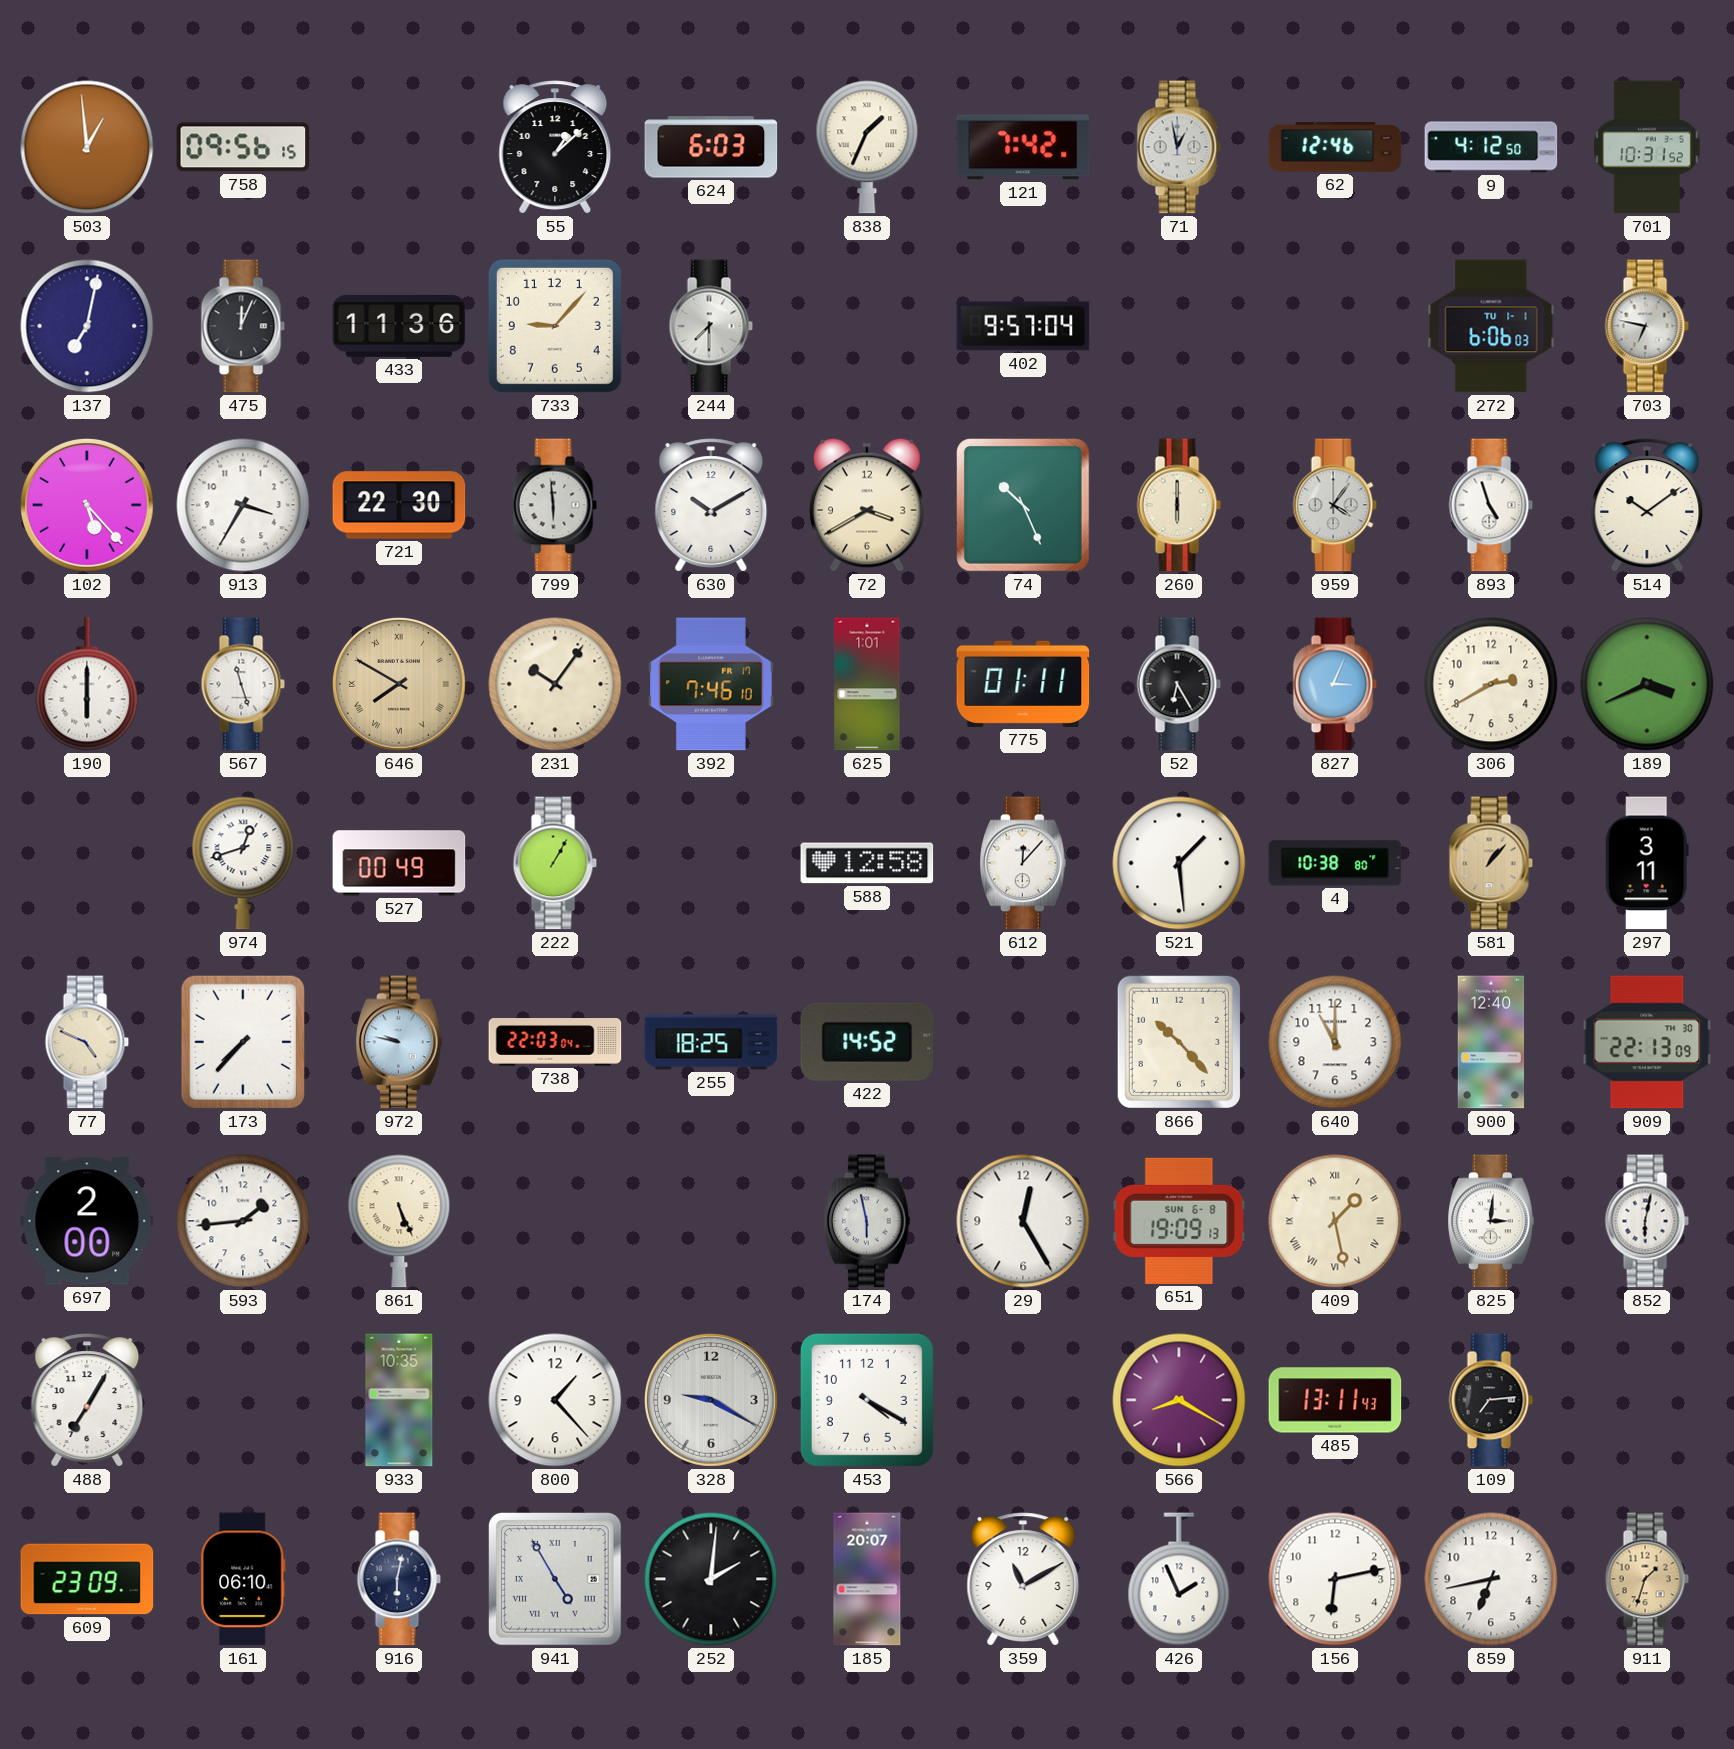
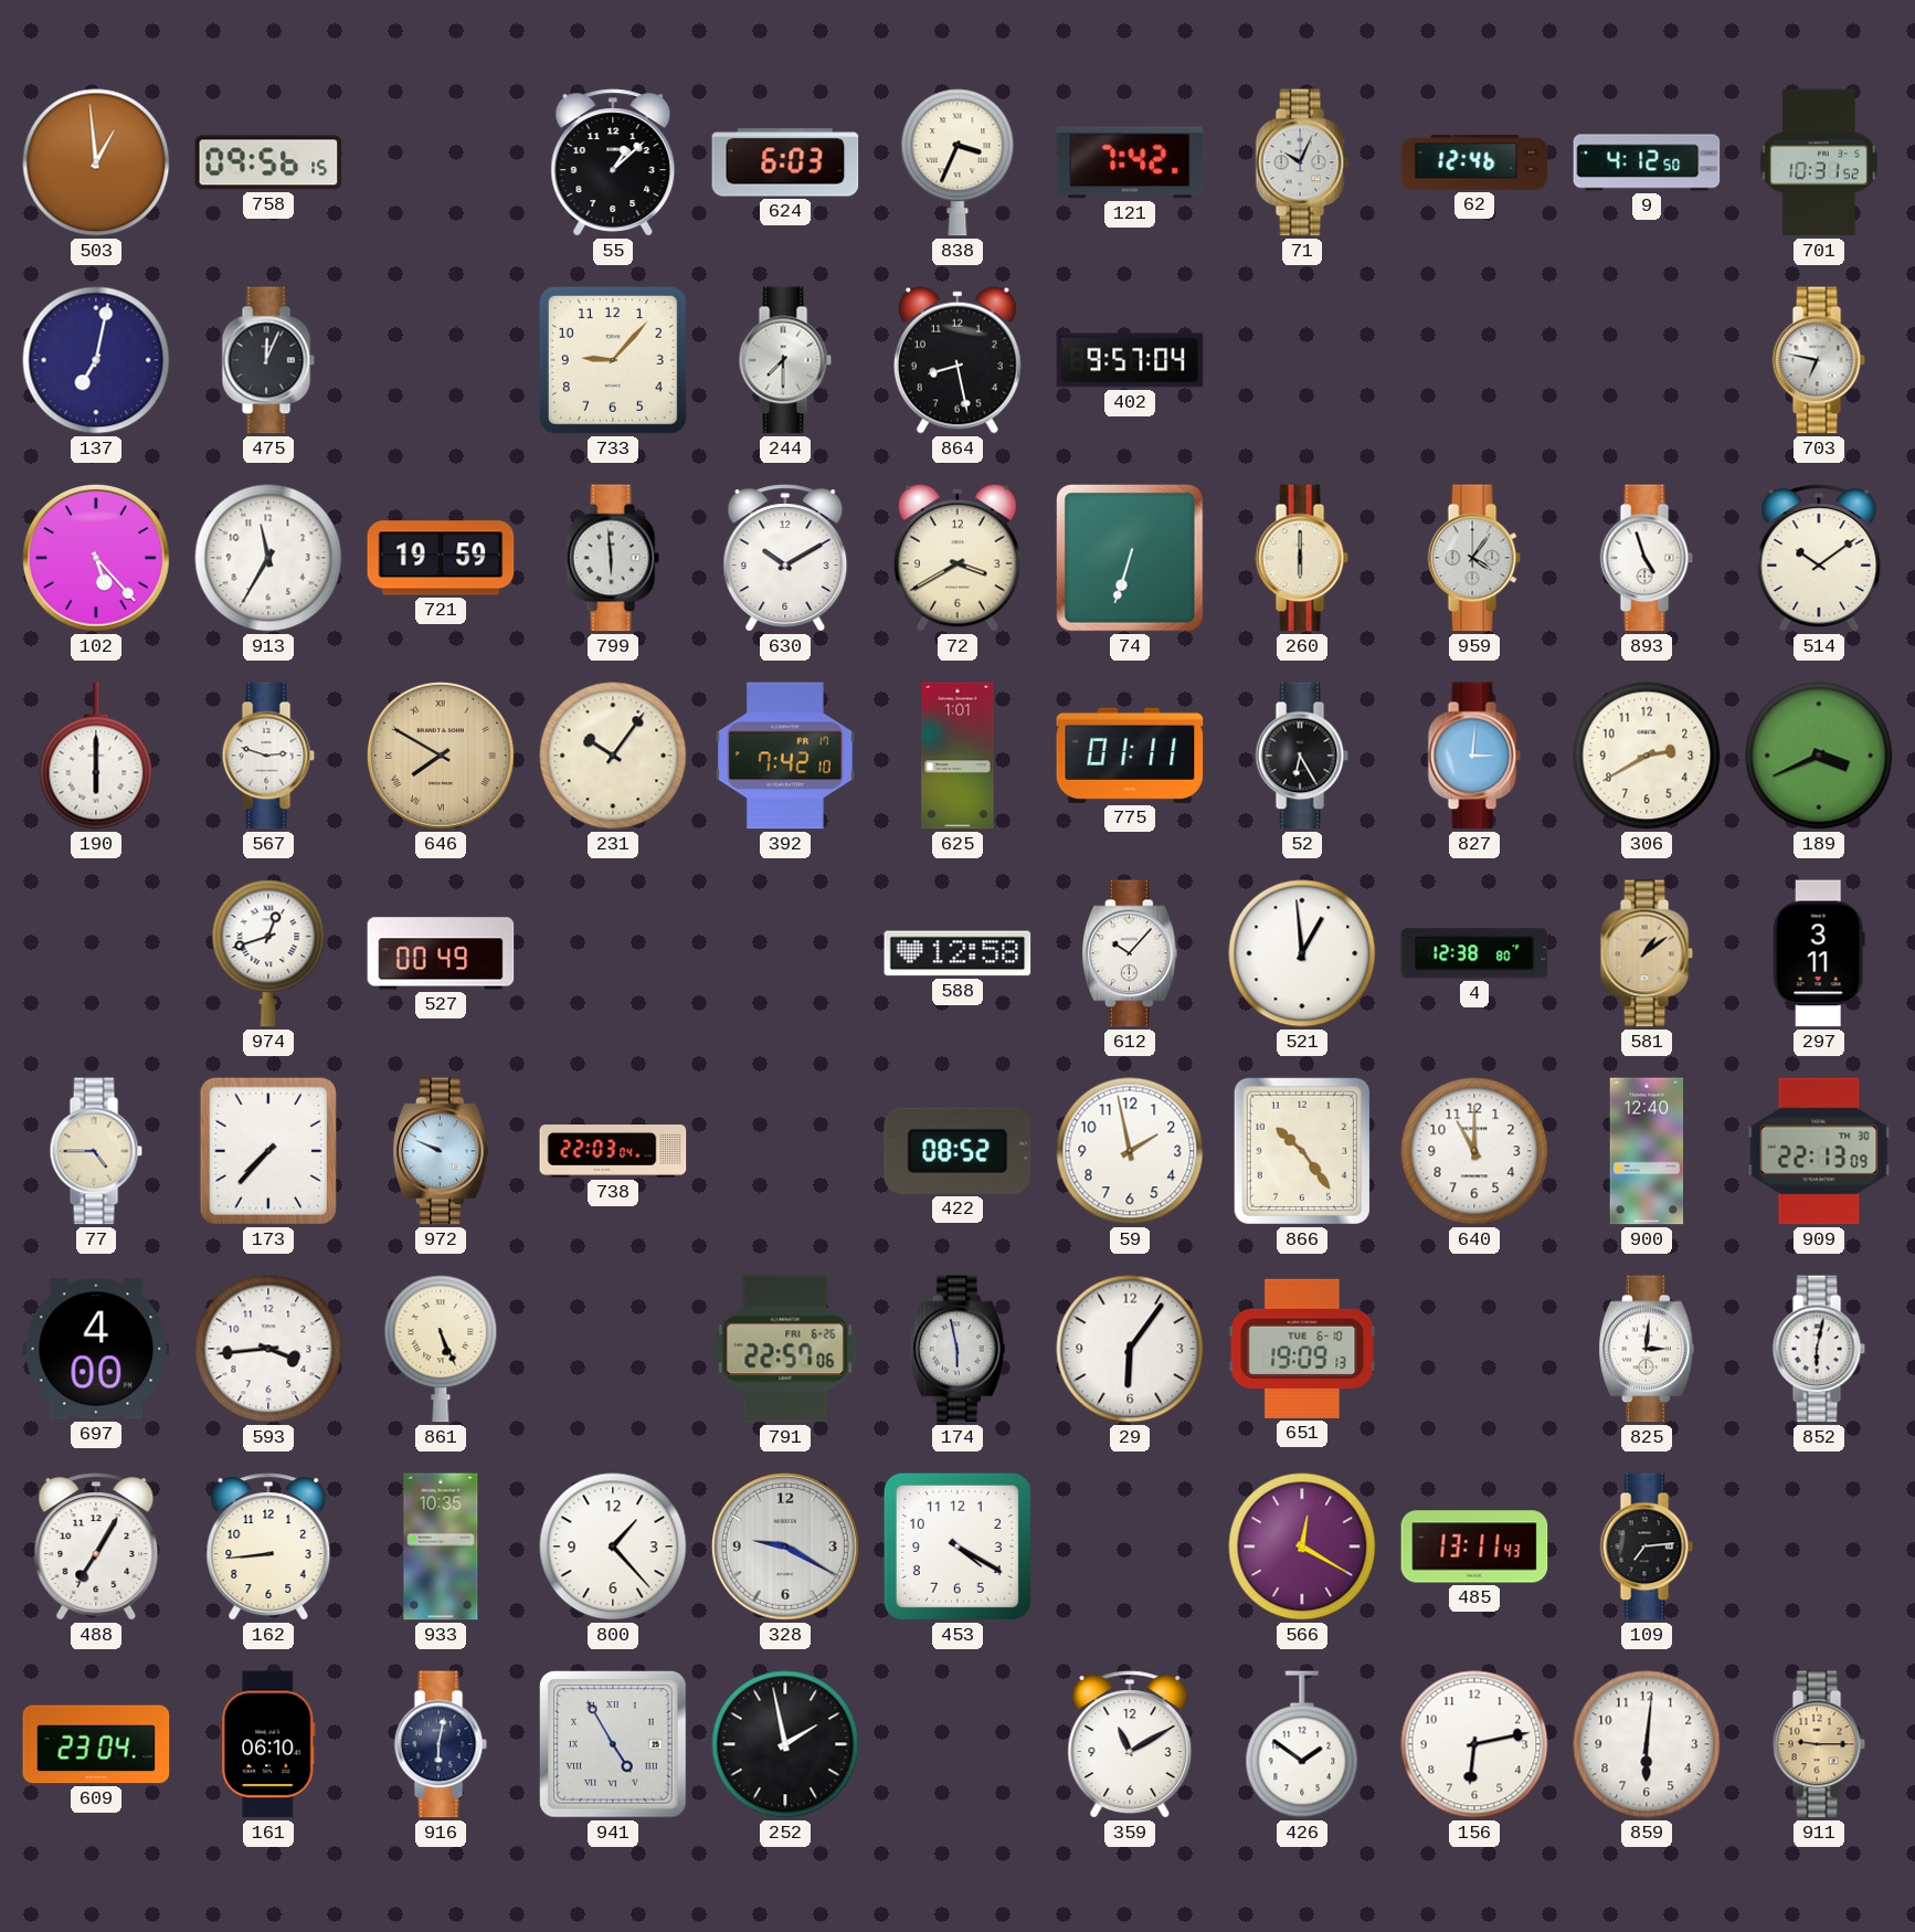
838: 1:34 -> 3:34
71: 12:58 -> 10:04
433: 11:36 -> none
864: none -> 8:28
272: 6:06 -> none
913: 3:35 -> 11:35
721: 22:30 -> 19:59
74: 10:26 -> 6:33
567: 11:27 -> 2:48
392: 7:46 -> 7:42
827: 3:04 -> 3:01
222: 1:05 -> none
612: 12:07 -> 10:07
521: 1:29 -> 12:59
4: 10:38 -> 12:38
581: 1:07 -> 1:09
77: 4:49 -> 4:45
972: 9:47 -> 9:49
255: 18:25 -> none
422: 14:52 -> 08:52
59: none -> 1:58
866: 10:23 -> 10:24
697: 2:00 -> 4:00
593: 1:44 -> 3:44
791: none -> 22:57
29: 12:25 -> 6:06
651 date: SUN 6-8 -> TUE 6-10
409: 1:28 -> none
162: none -> 8:44
566: 8:20 -> 12:20
609: 23:09 -> 23:04
252: 2:01 -> 1:58
185: 20:07 -> none
426: 1:56 -> 1:51
859: 6:43 -> 6:01
911: 1:33 -> 9:15
